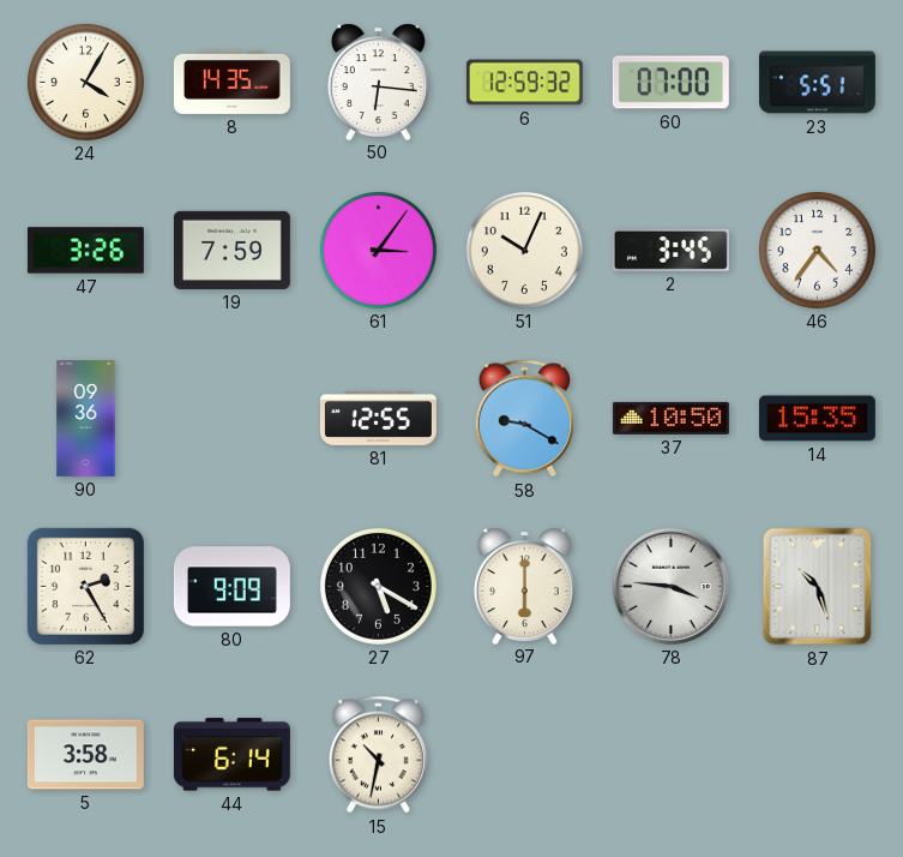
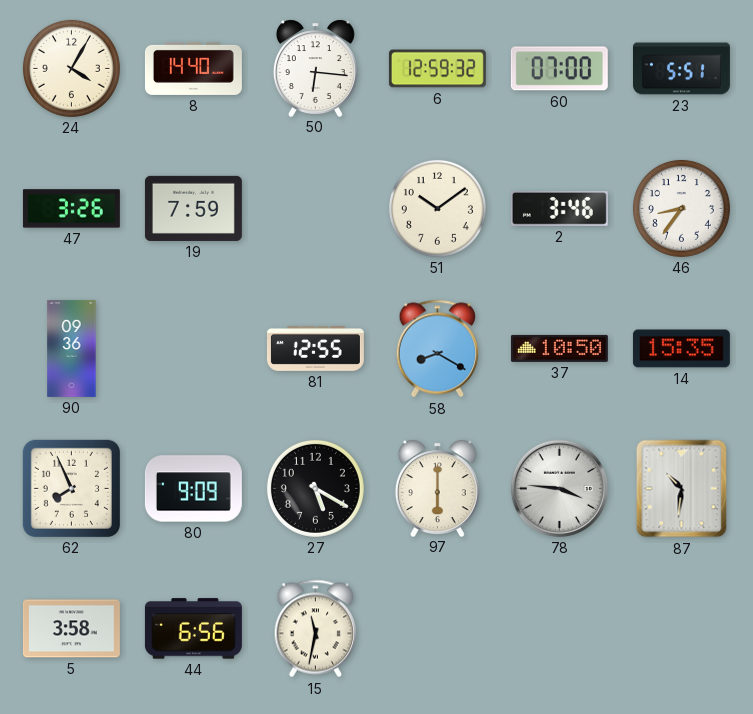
8: 14:35 -> 14:40
61: 3:06 -> none
51: 10:04 -> 10:09
2: 3:45 -> 3:46
46: 4:36 -> 8:36
58: 9:20 -> 8:20
62: 2:25 -> 7:56
87: 10:27 -> 10:31
44: 6:14 -> 6:56
15: 10:32 -> 11:32
